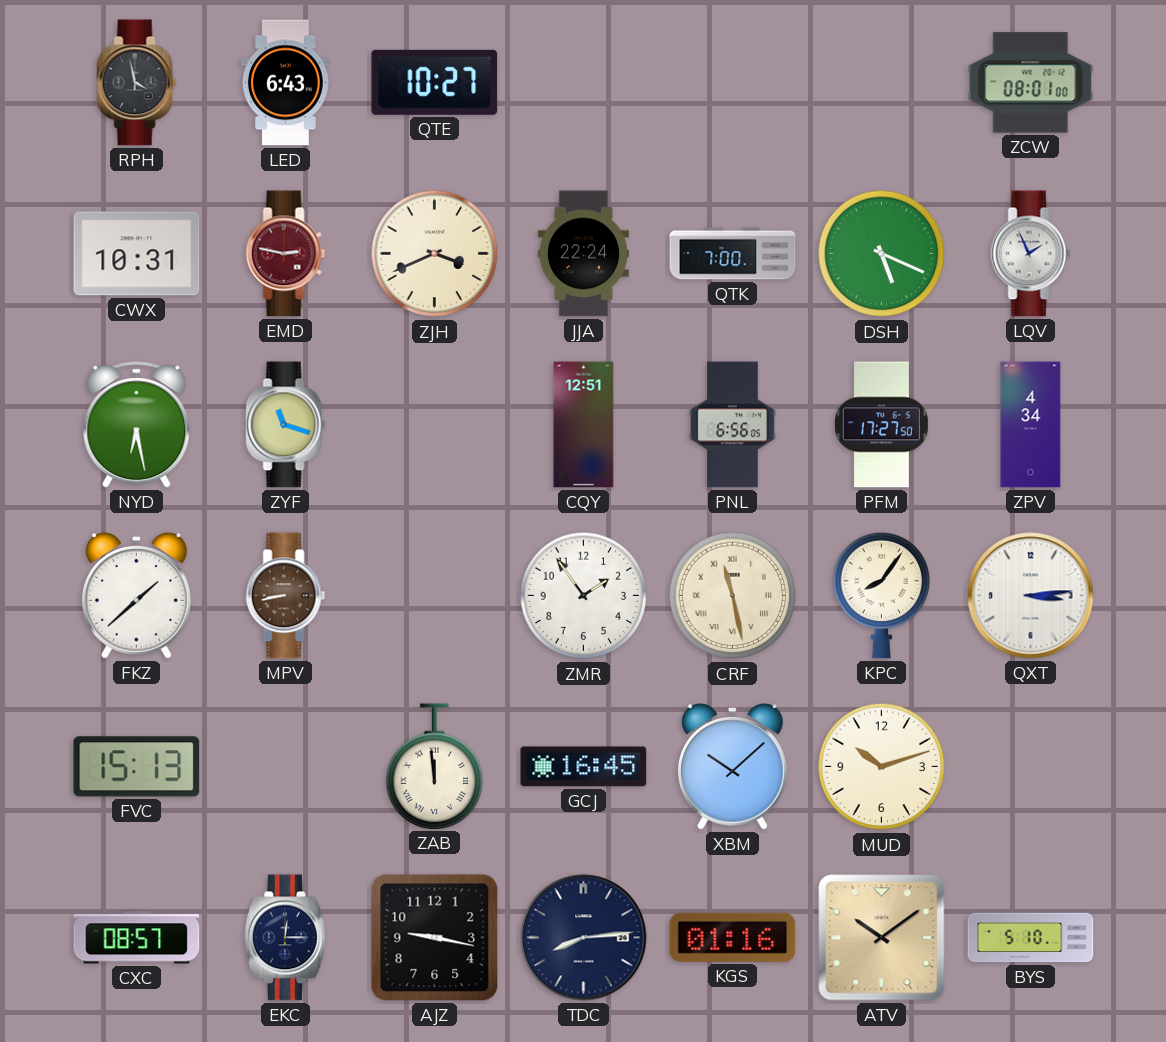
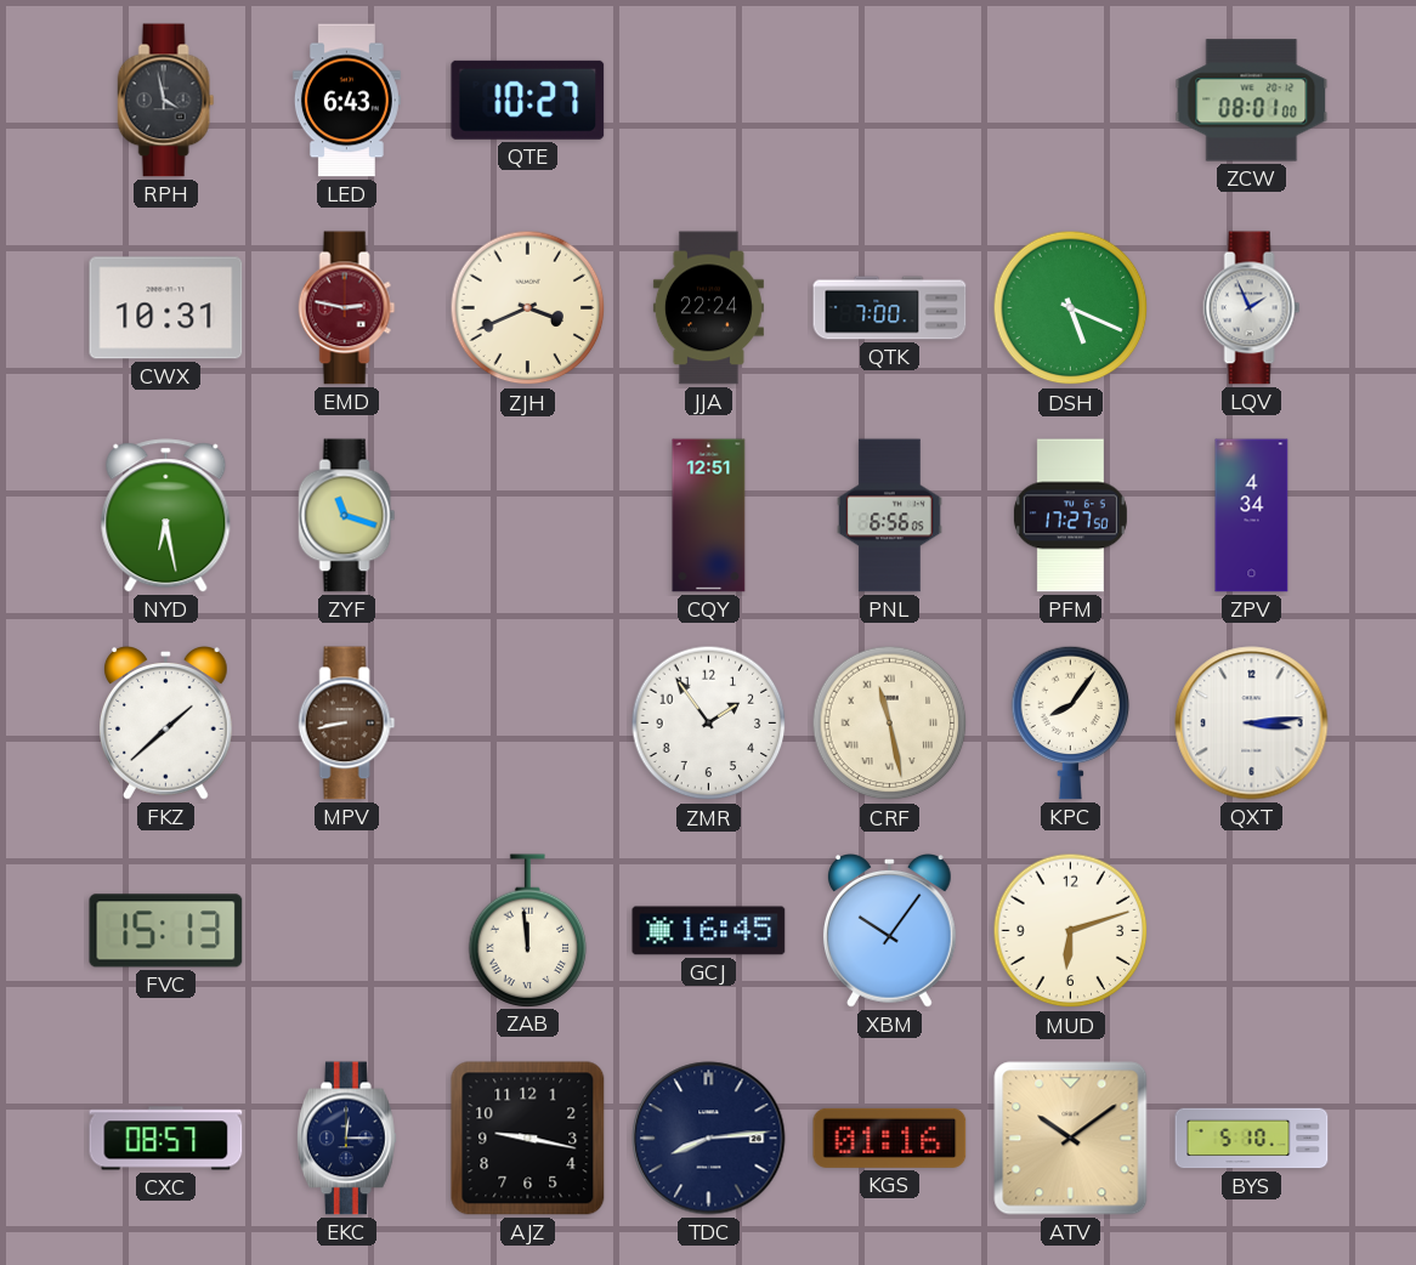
XBM: 10:08 -> 10:06
MUD: 10:12 -> 6:12
